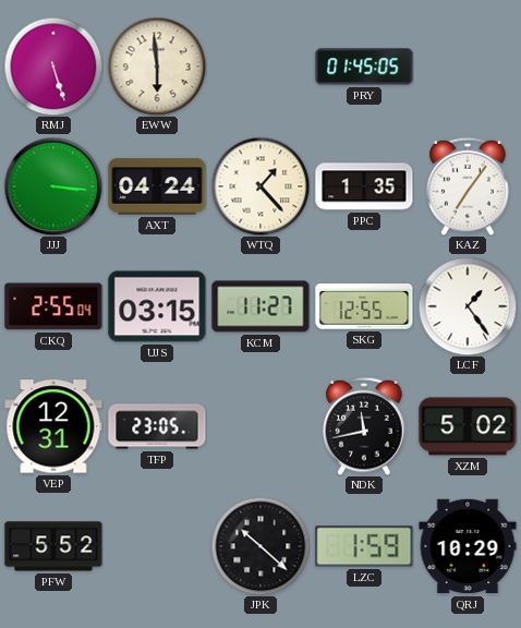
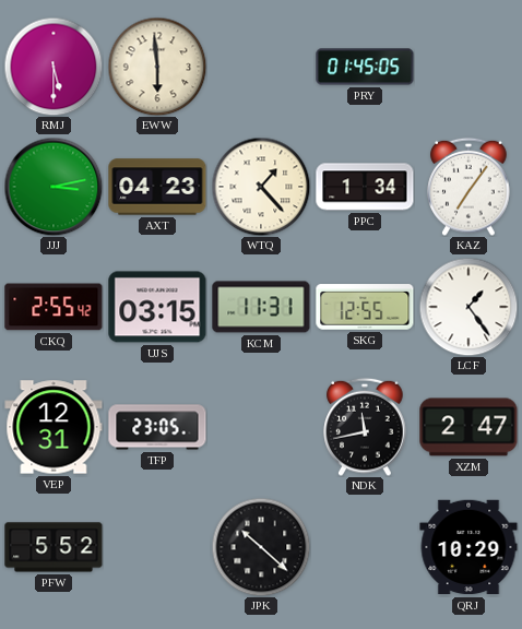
RMJ: 5:27 -> 5:30
JJJ: 3:16 -> 3:13
AXT: 04:24 -> 04:23
PPC: 1:35 -> 1:34
CKQ: 2:55:04 -> 2:55:42
KCM: 11:27 -> 11:31
XZM: 5:02 -> 2:47
LZC: 1:59 -> none
